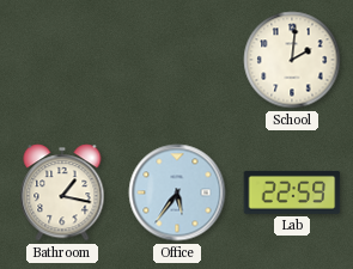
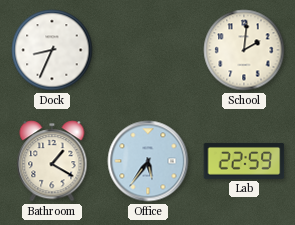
Dock: none -> 8:34
Bathroom: 1:17 -> 1:20
